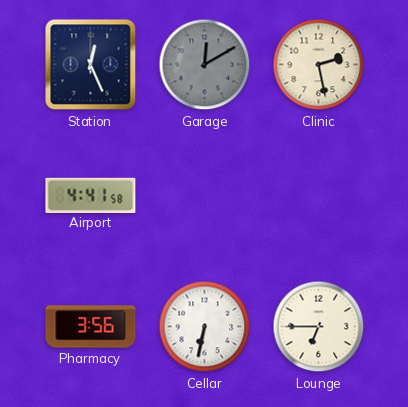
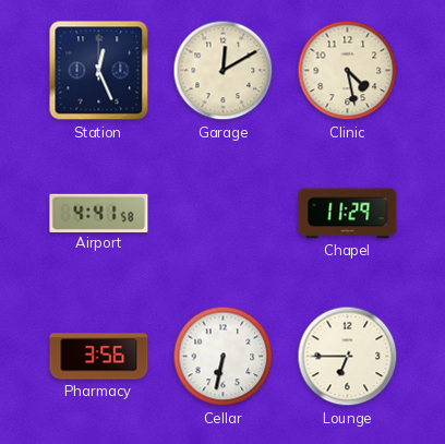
Garage dial: grey -> cream
Clinic: 2:28 -> 4:28
Chapel: none -> 11:29
